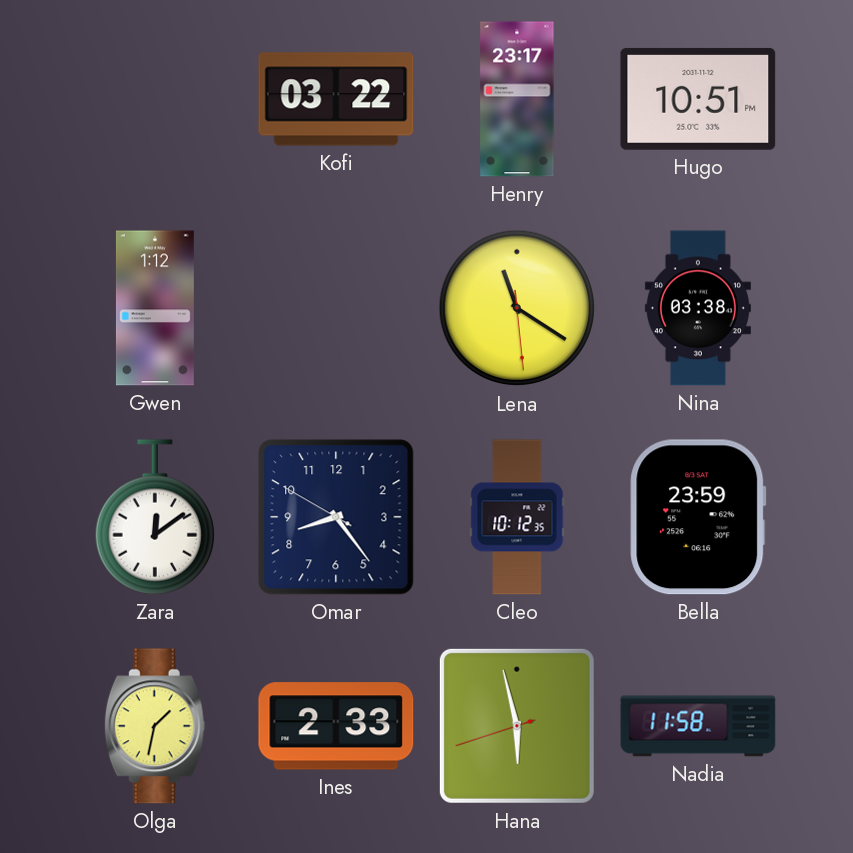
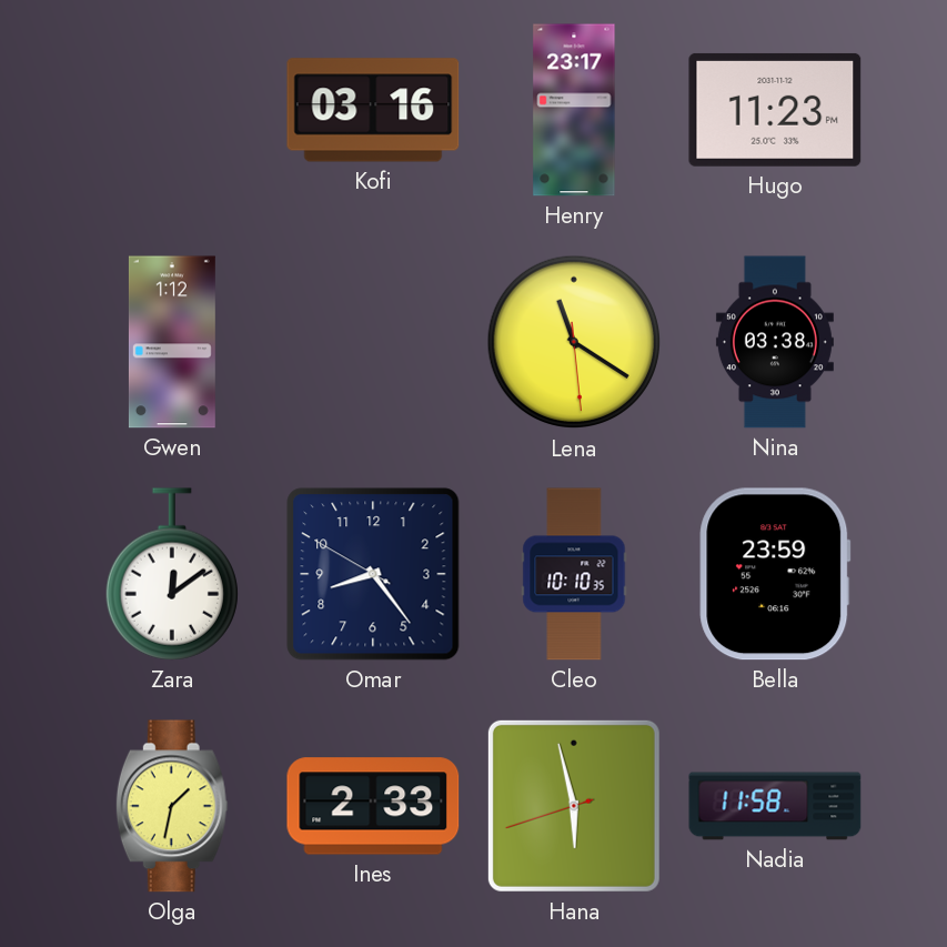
Kofi: 03:22 -> 03:16
Hugo: 10:51 -> 11:23
Cleo: 10:12 -> 10:10
